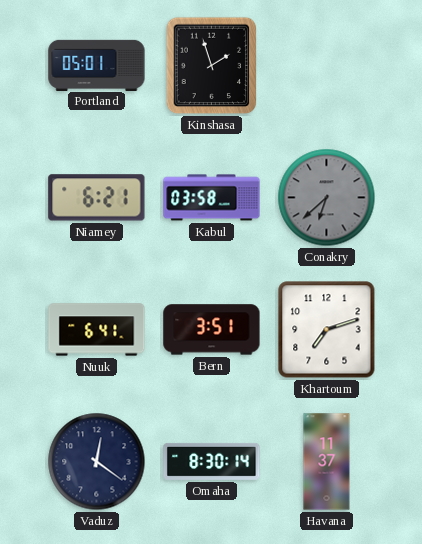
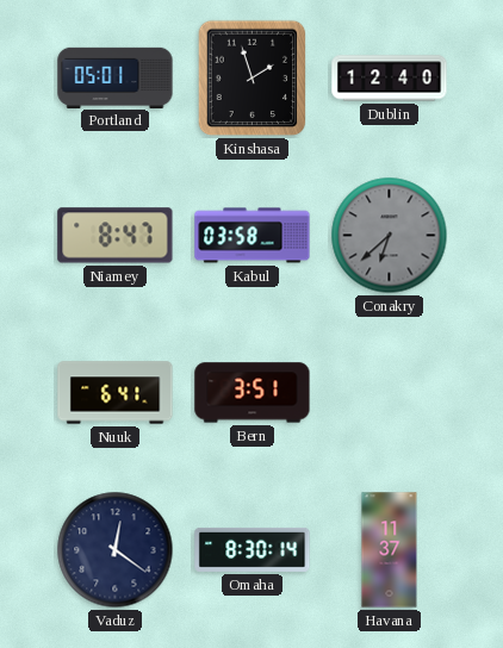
Dublin: none -> 12:40
Niamey: 6:21 -> 8:47
Khartoum: 7:12 -> none
